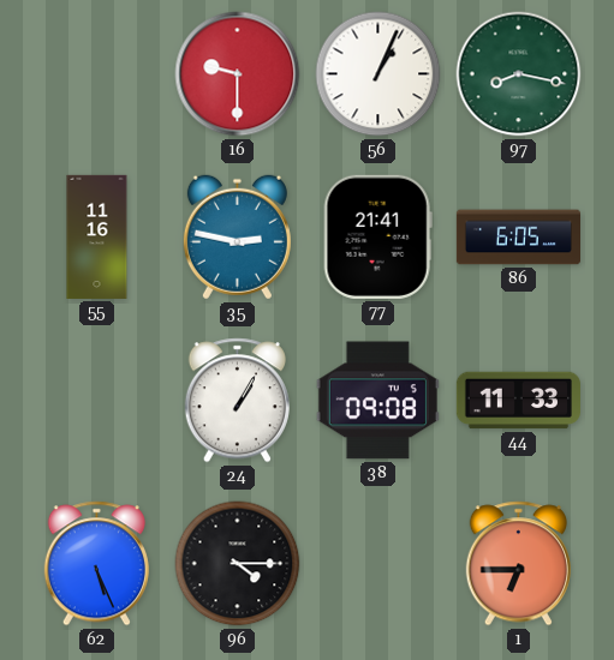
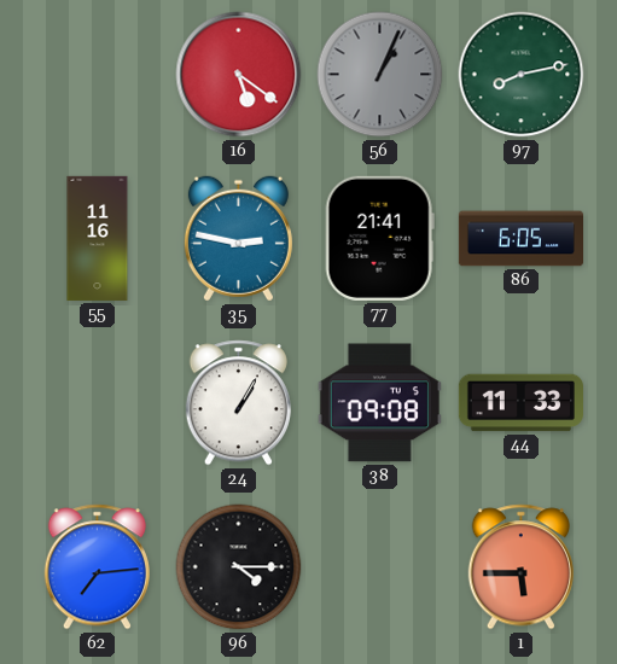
16: 9:30 -> 5:21
56 dial: white -> grey
97: 8:17 -> 8:13
62: 5:26 -> 7:14
1: 6:45 -> 5:45
